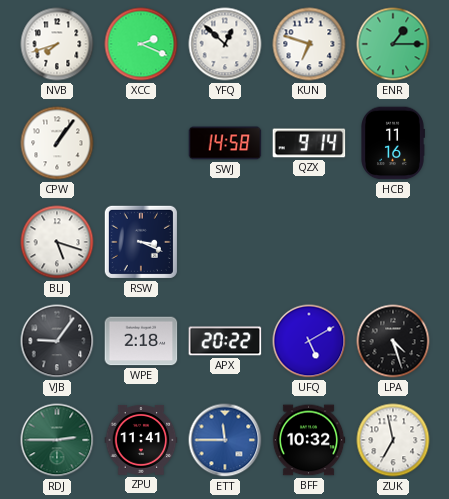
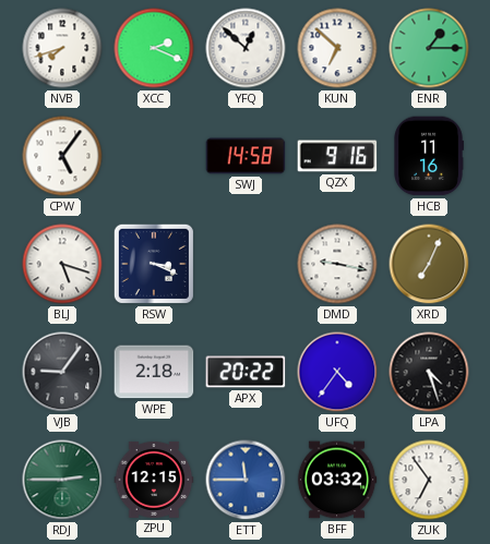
KUN: 6:48 -> 6:52
CPW: 1:06 -> 5:06
QZX: 9:14 -> 9:16
DMD: none -> 9:17
XRD: none -> 7:04
UFQ: 5:10 -> 4:36
ZPU: 11:41 -> 12:15
BFF: 10:32 -> 03:32
ZUK: 6:58 -> 6:54
